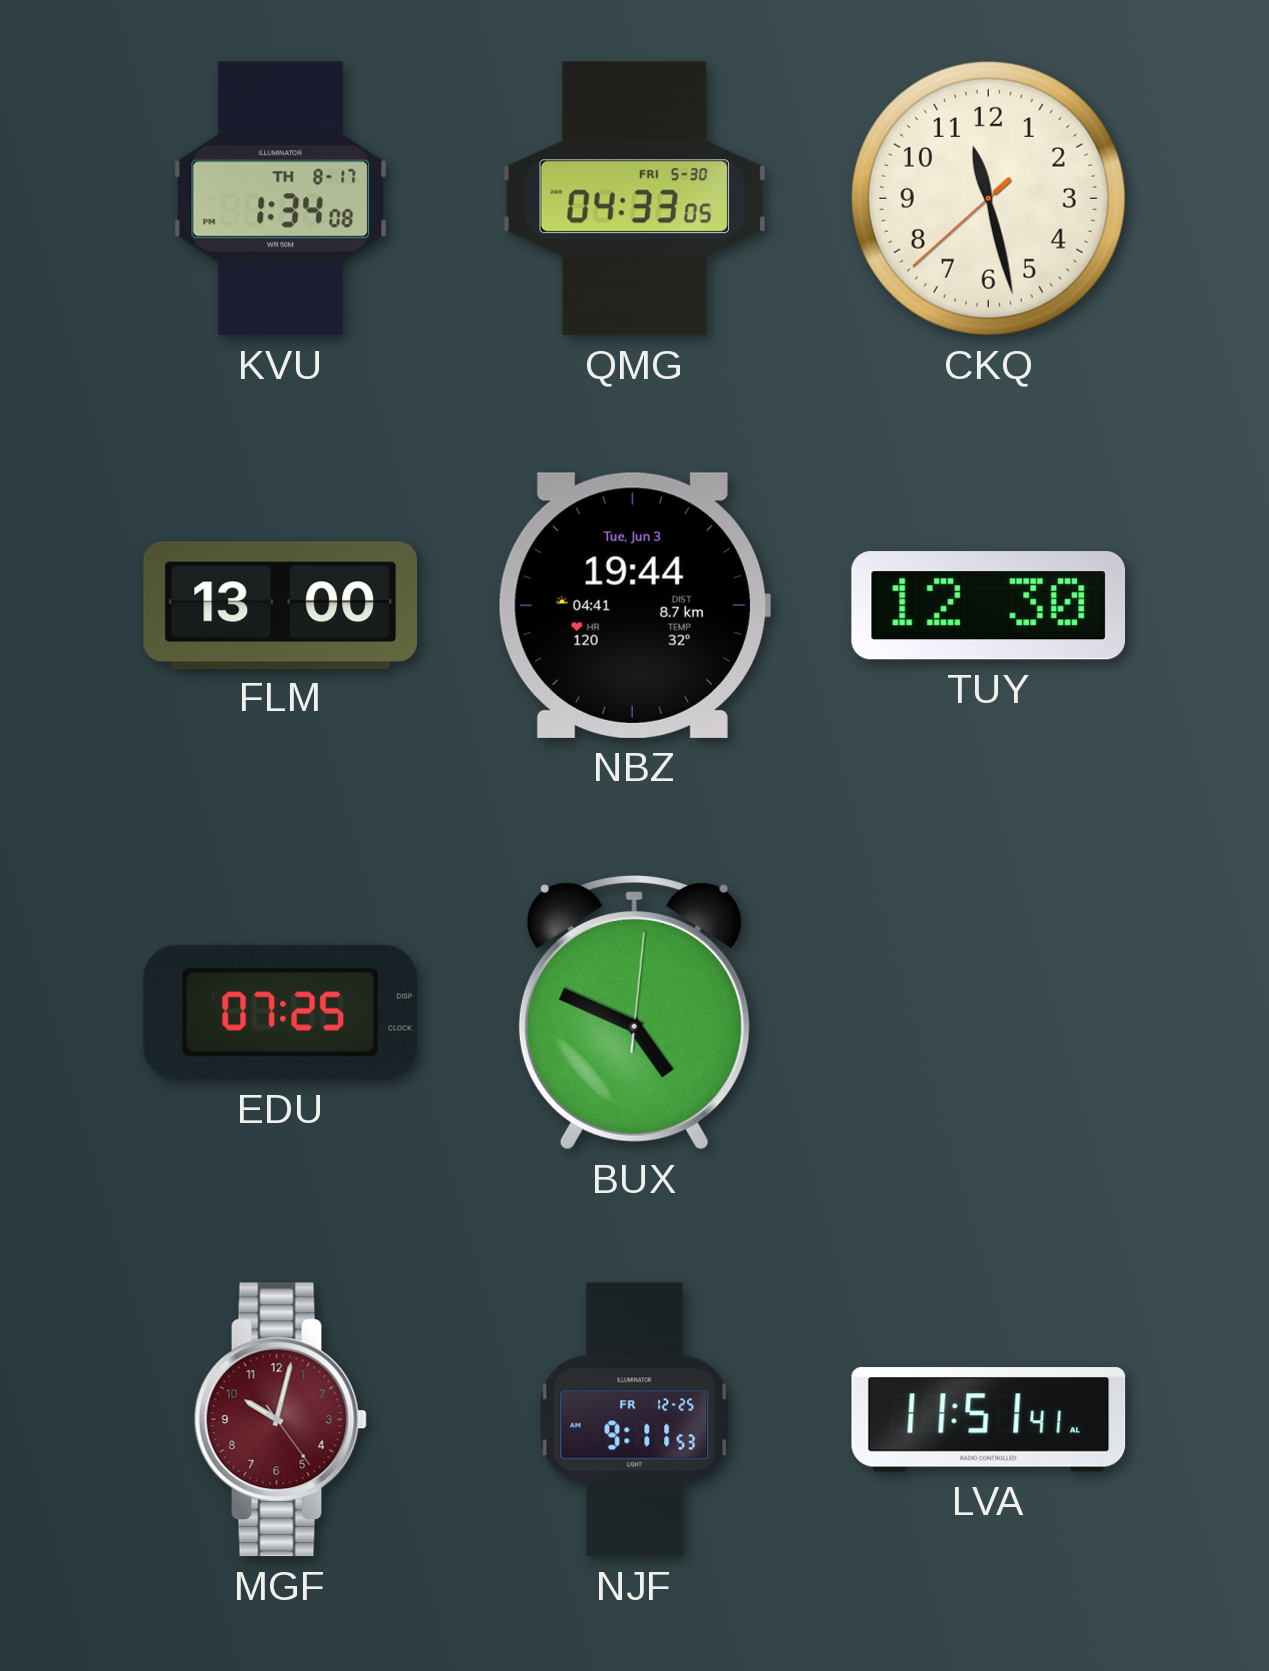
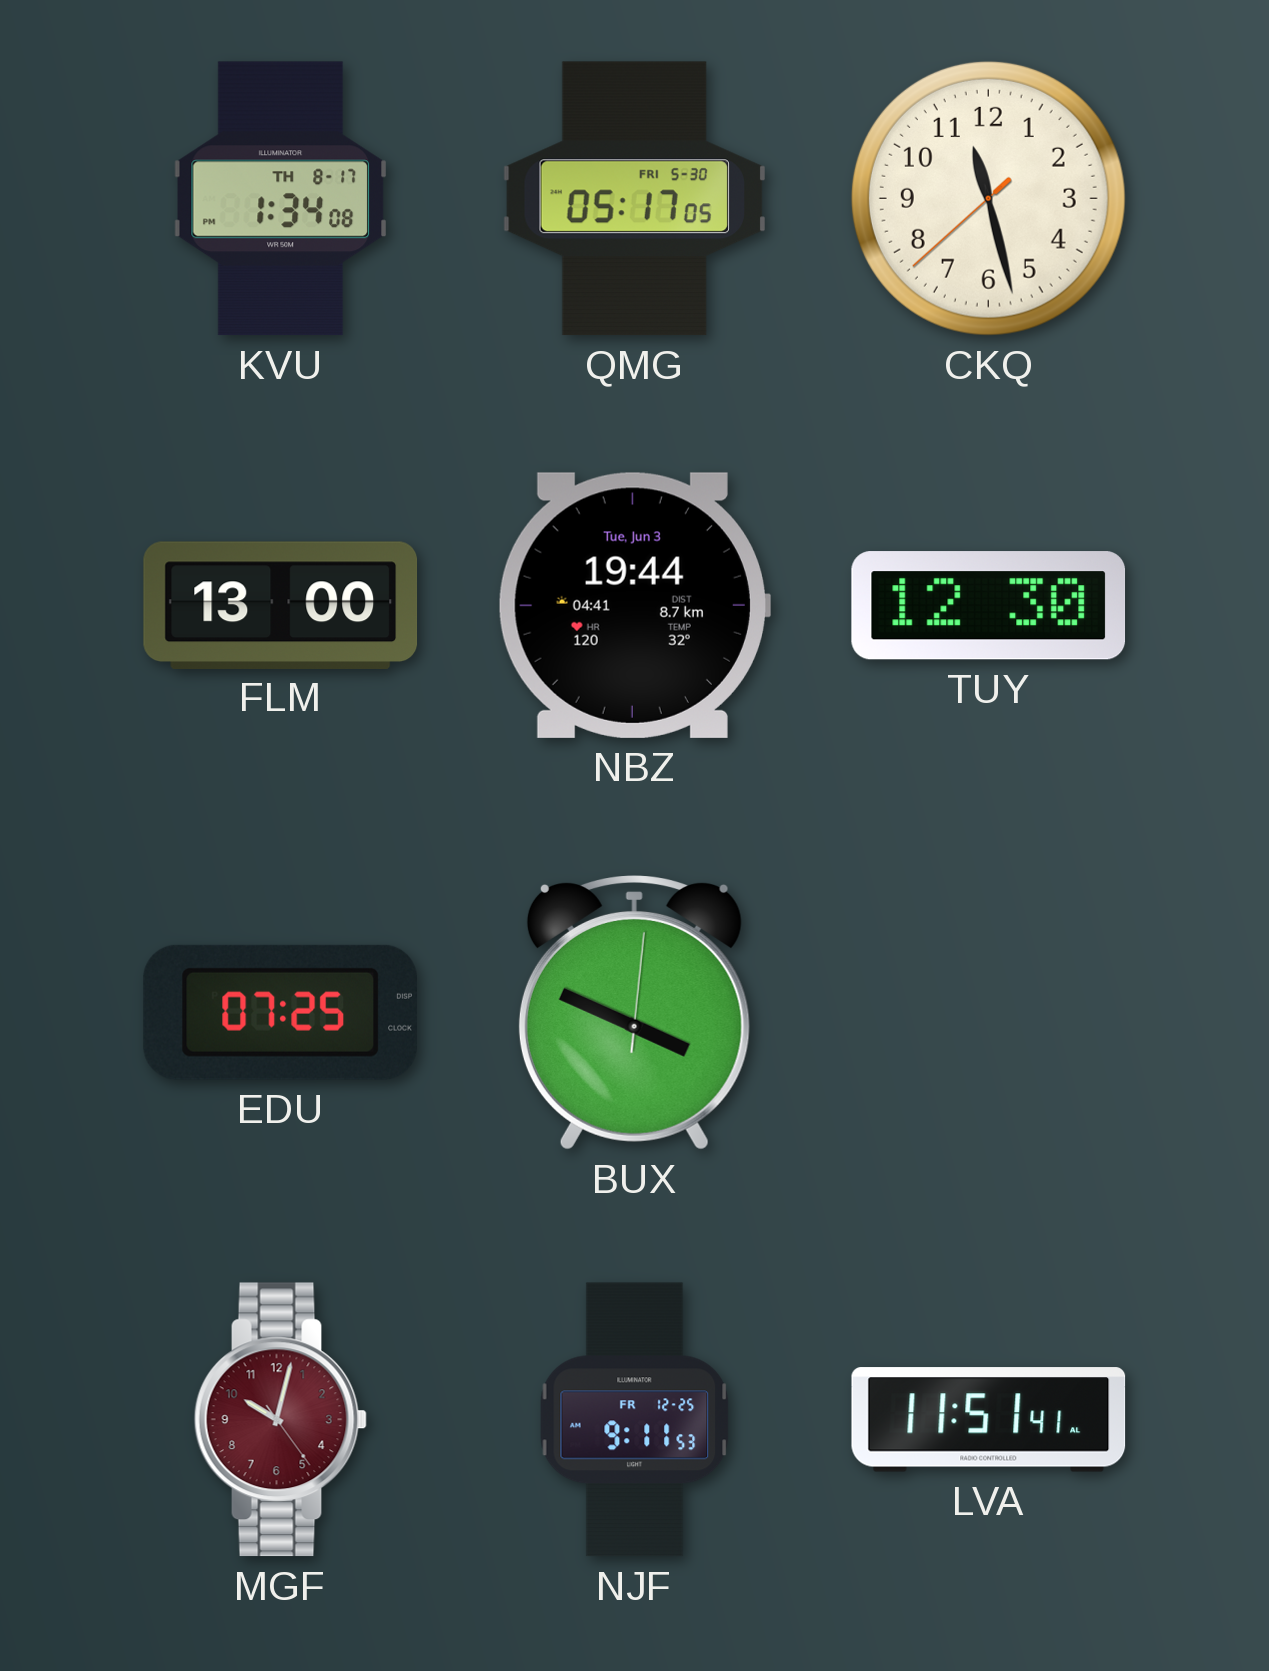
QMG: 04:33 -> 05:17
BUX: 4:49 -> 3:49
